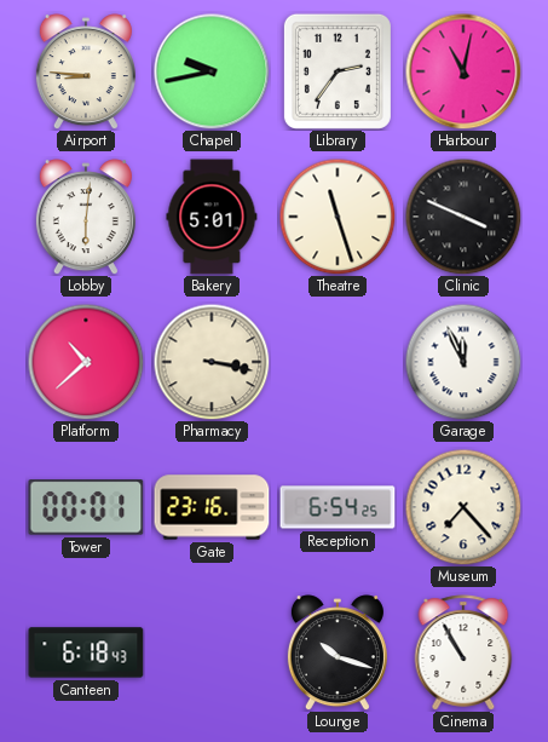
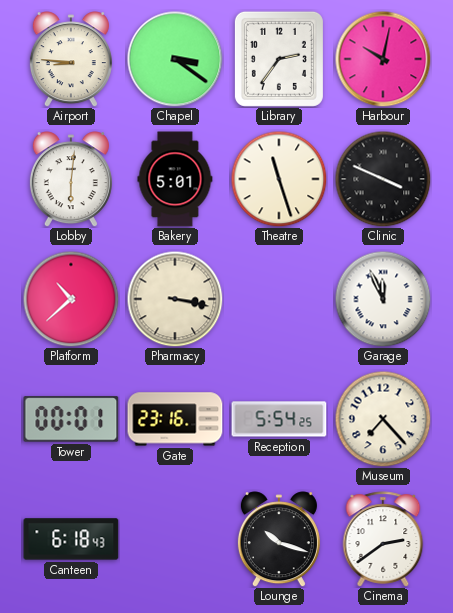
Chapel: 9:43 -> 3:21
Harbour: 11:02 -> 10:02
Reception: 6:54 -> 5:54
Cinema: 10:55 -> 2:39
